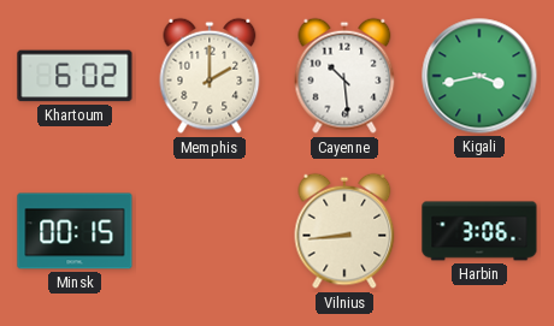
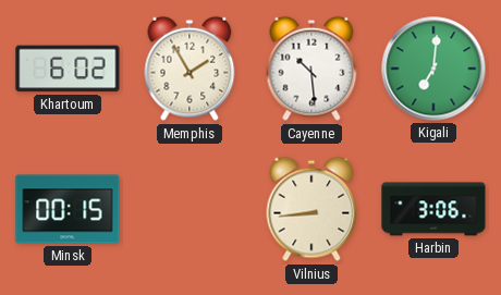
Memphis: 2:00 -> 1:55
Kigali: 3:43 -> 7:01
